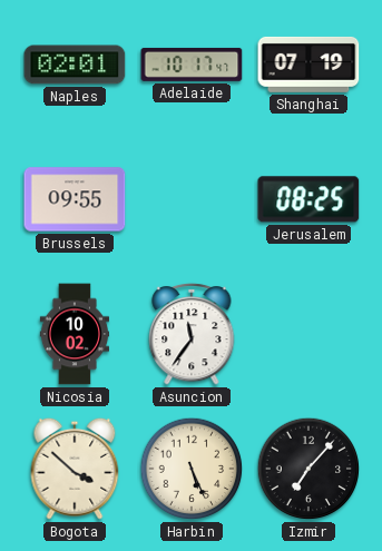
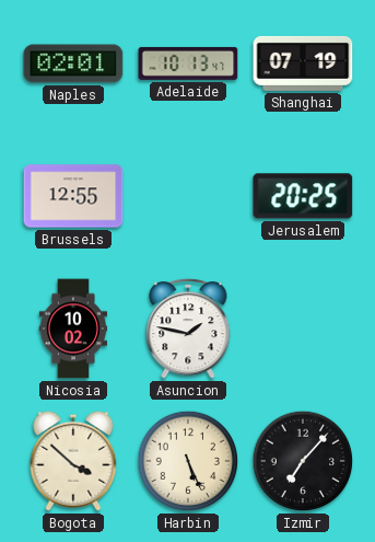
Adelaide: 10:17 -> 10:13
Brussels: 09:55 -> 12:55
Jerusalem: 08:25 -> 20:25
Asuncion: 11:36 -> 1:47
